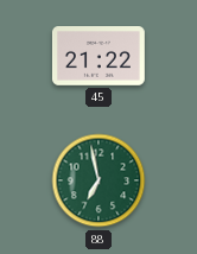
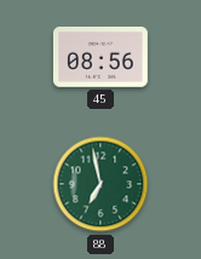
45: 21:22 -> 08:56
